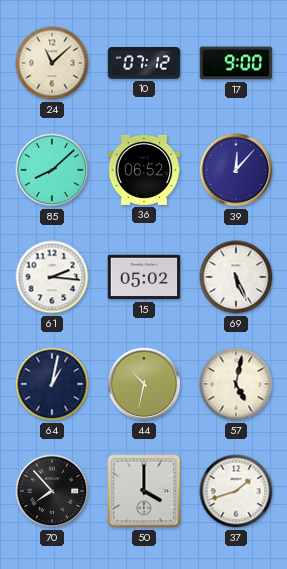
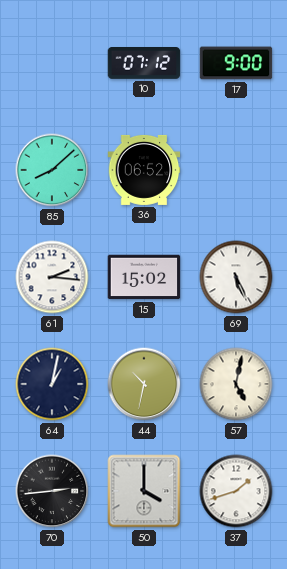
24: 11:08 -> none
39: 12:07 -> none
15: 05:02 -> 15:02
70: 7:53 -> 2:44
